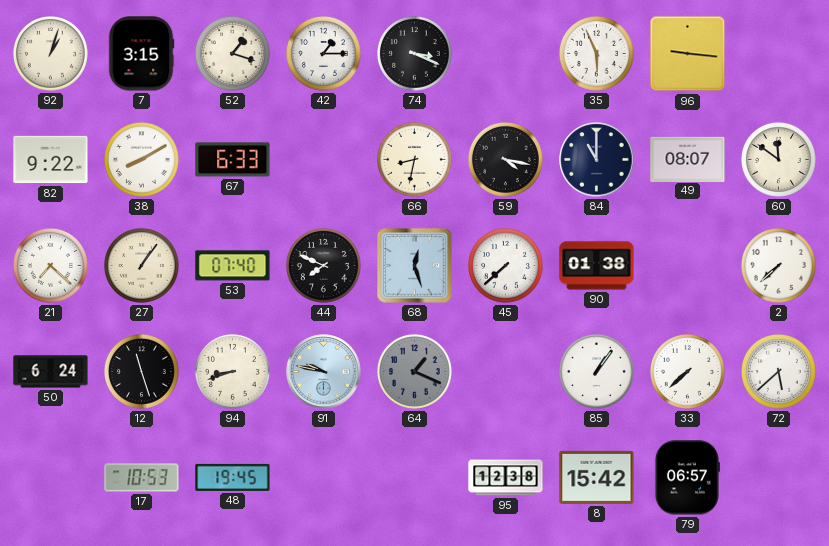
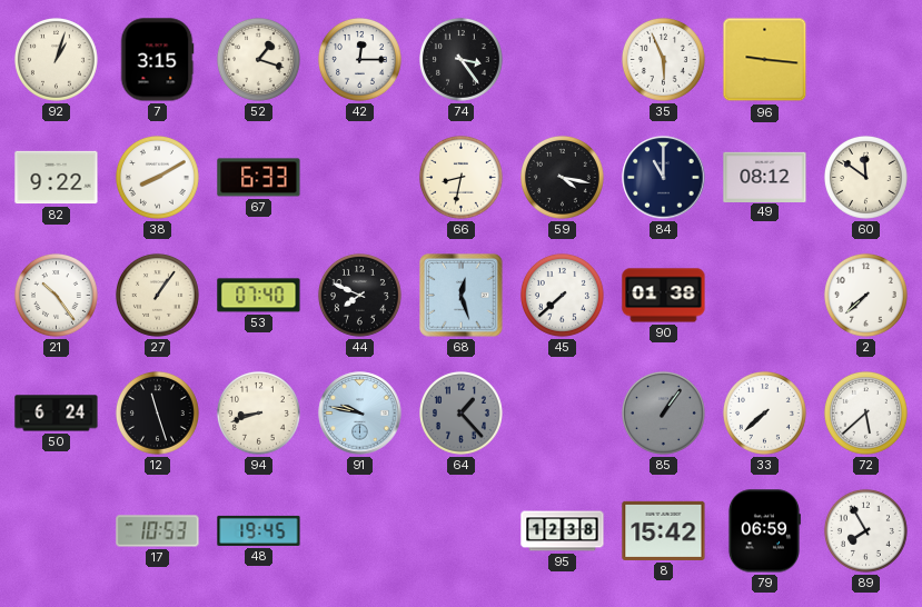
42: 1:15 -> 12:15
74: 3:19 -> 3:24
49: 08:07 -> 08:12
21: 7:22 -> 10:24
64: 1:19 -> 1:23
85 dial: white -> grey
79: 06:57 -> 06:59
89: none -> 7:55
